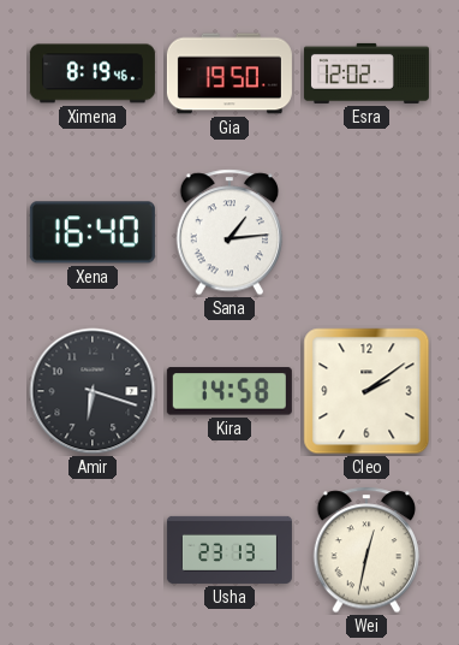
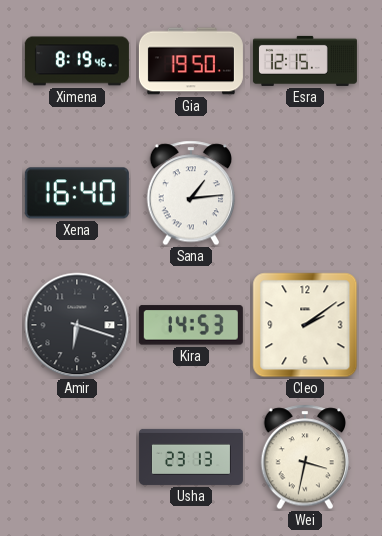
Esra: 12:02 -> 12:15
Kira: 14:58 -> 14:53
Wei: 12:32 -> 3:32
